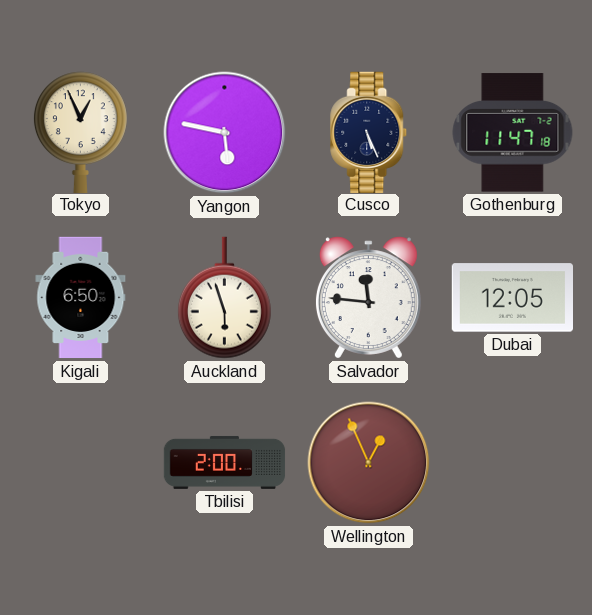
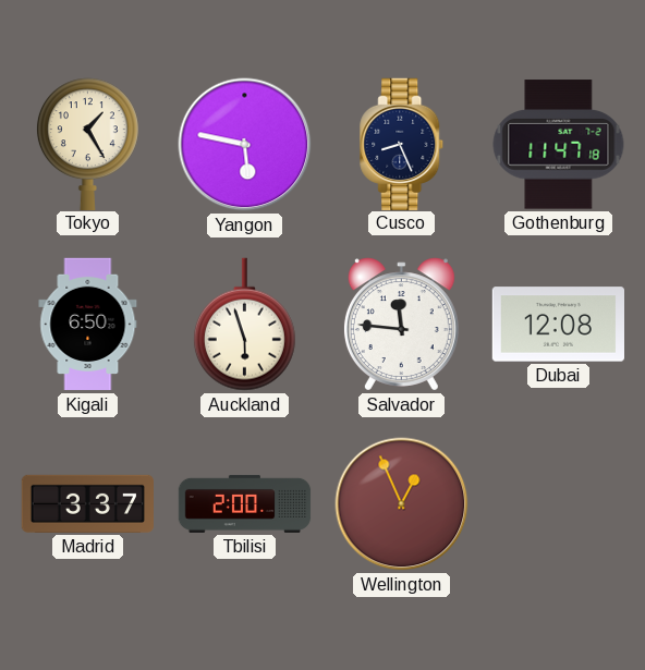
Tokyo: 12:56 -> 1:25
Cusco: 5:26 -> 8:26
Dubai: 12:05 -> 12:08
Madrid: none -> 3:37
